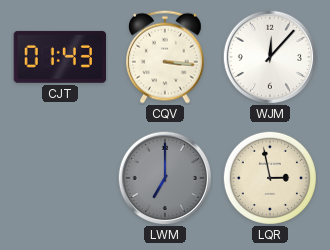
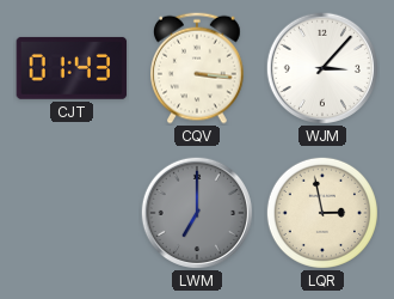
WJM: 12:07 -> 3:07
